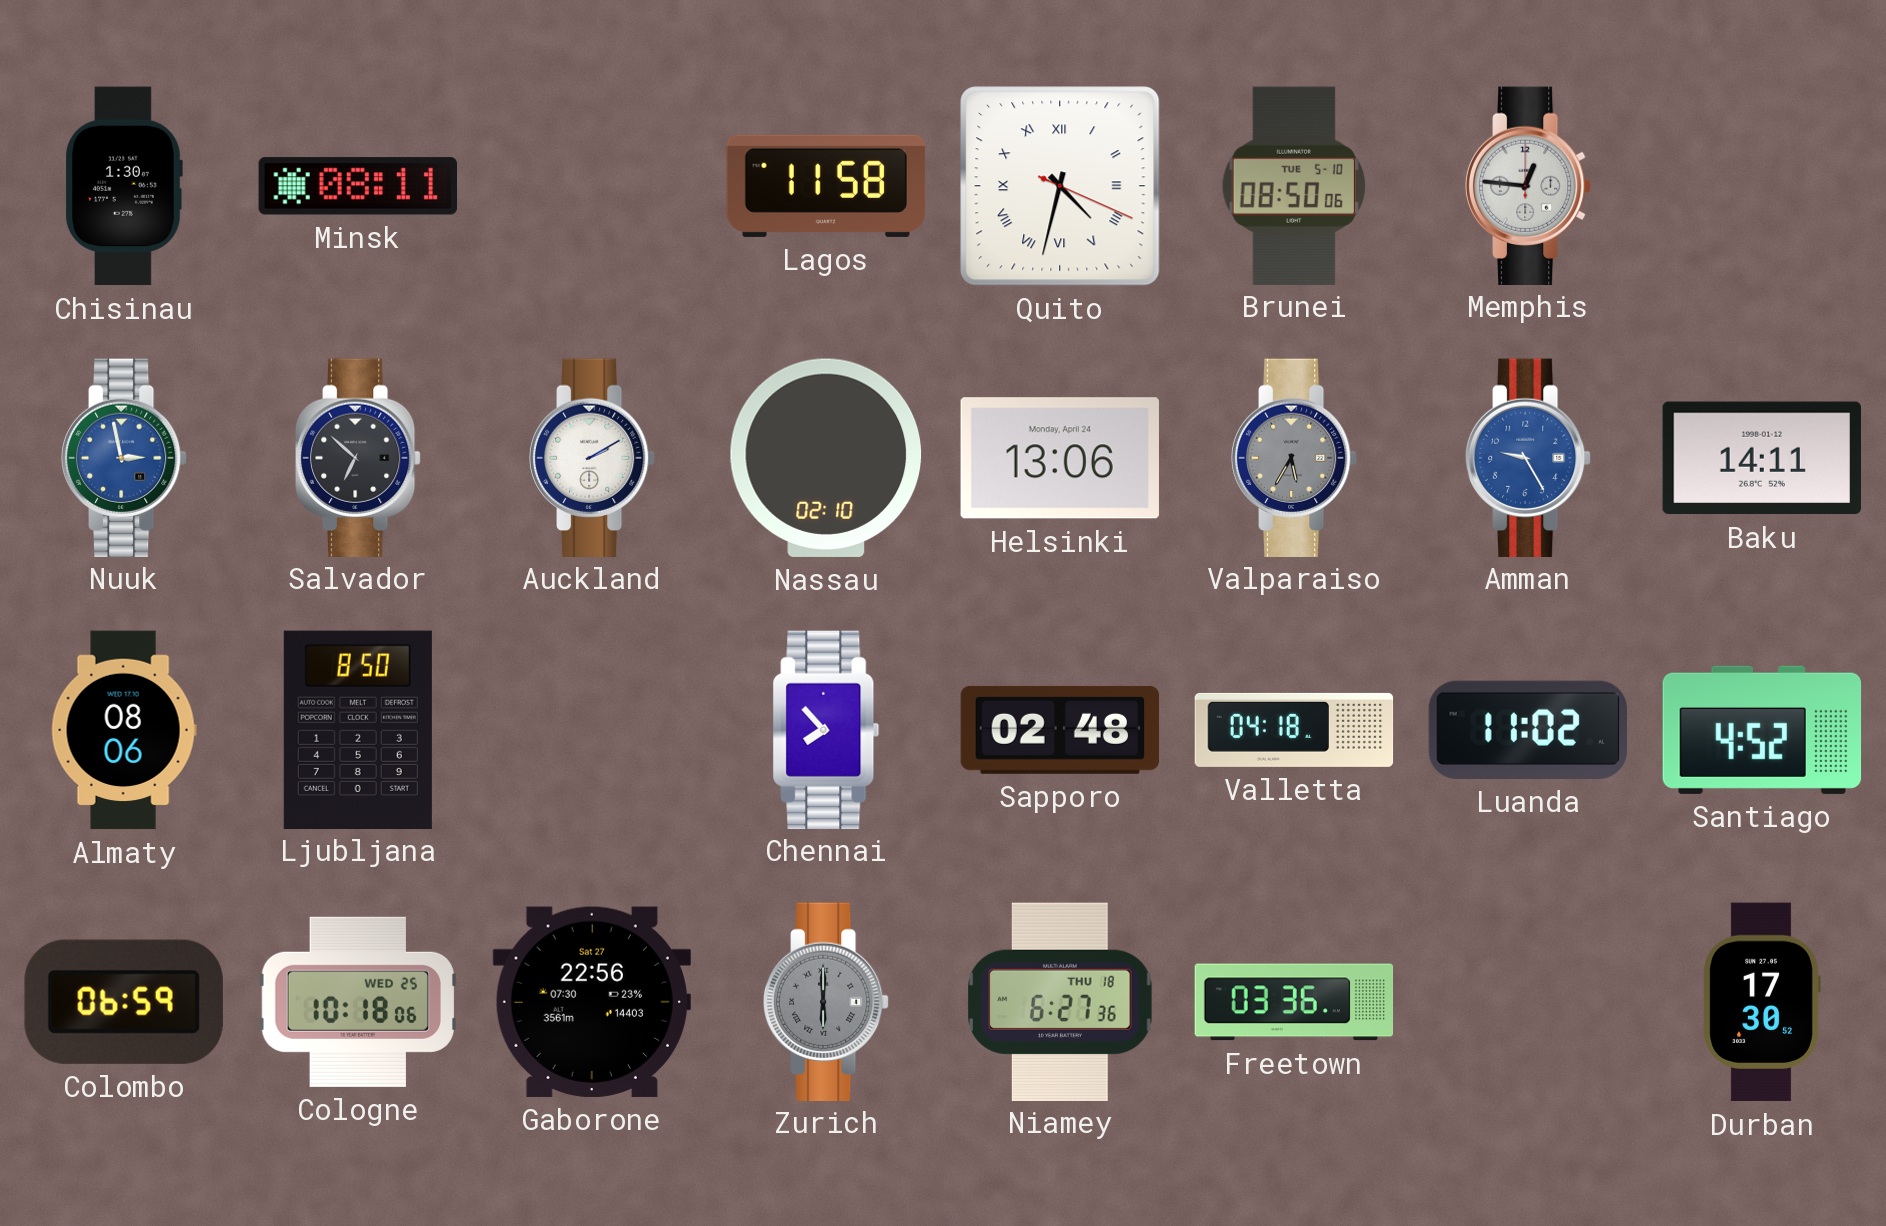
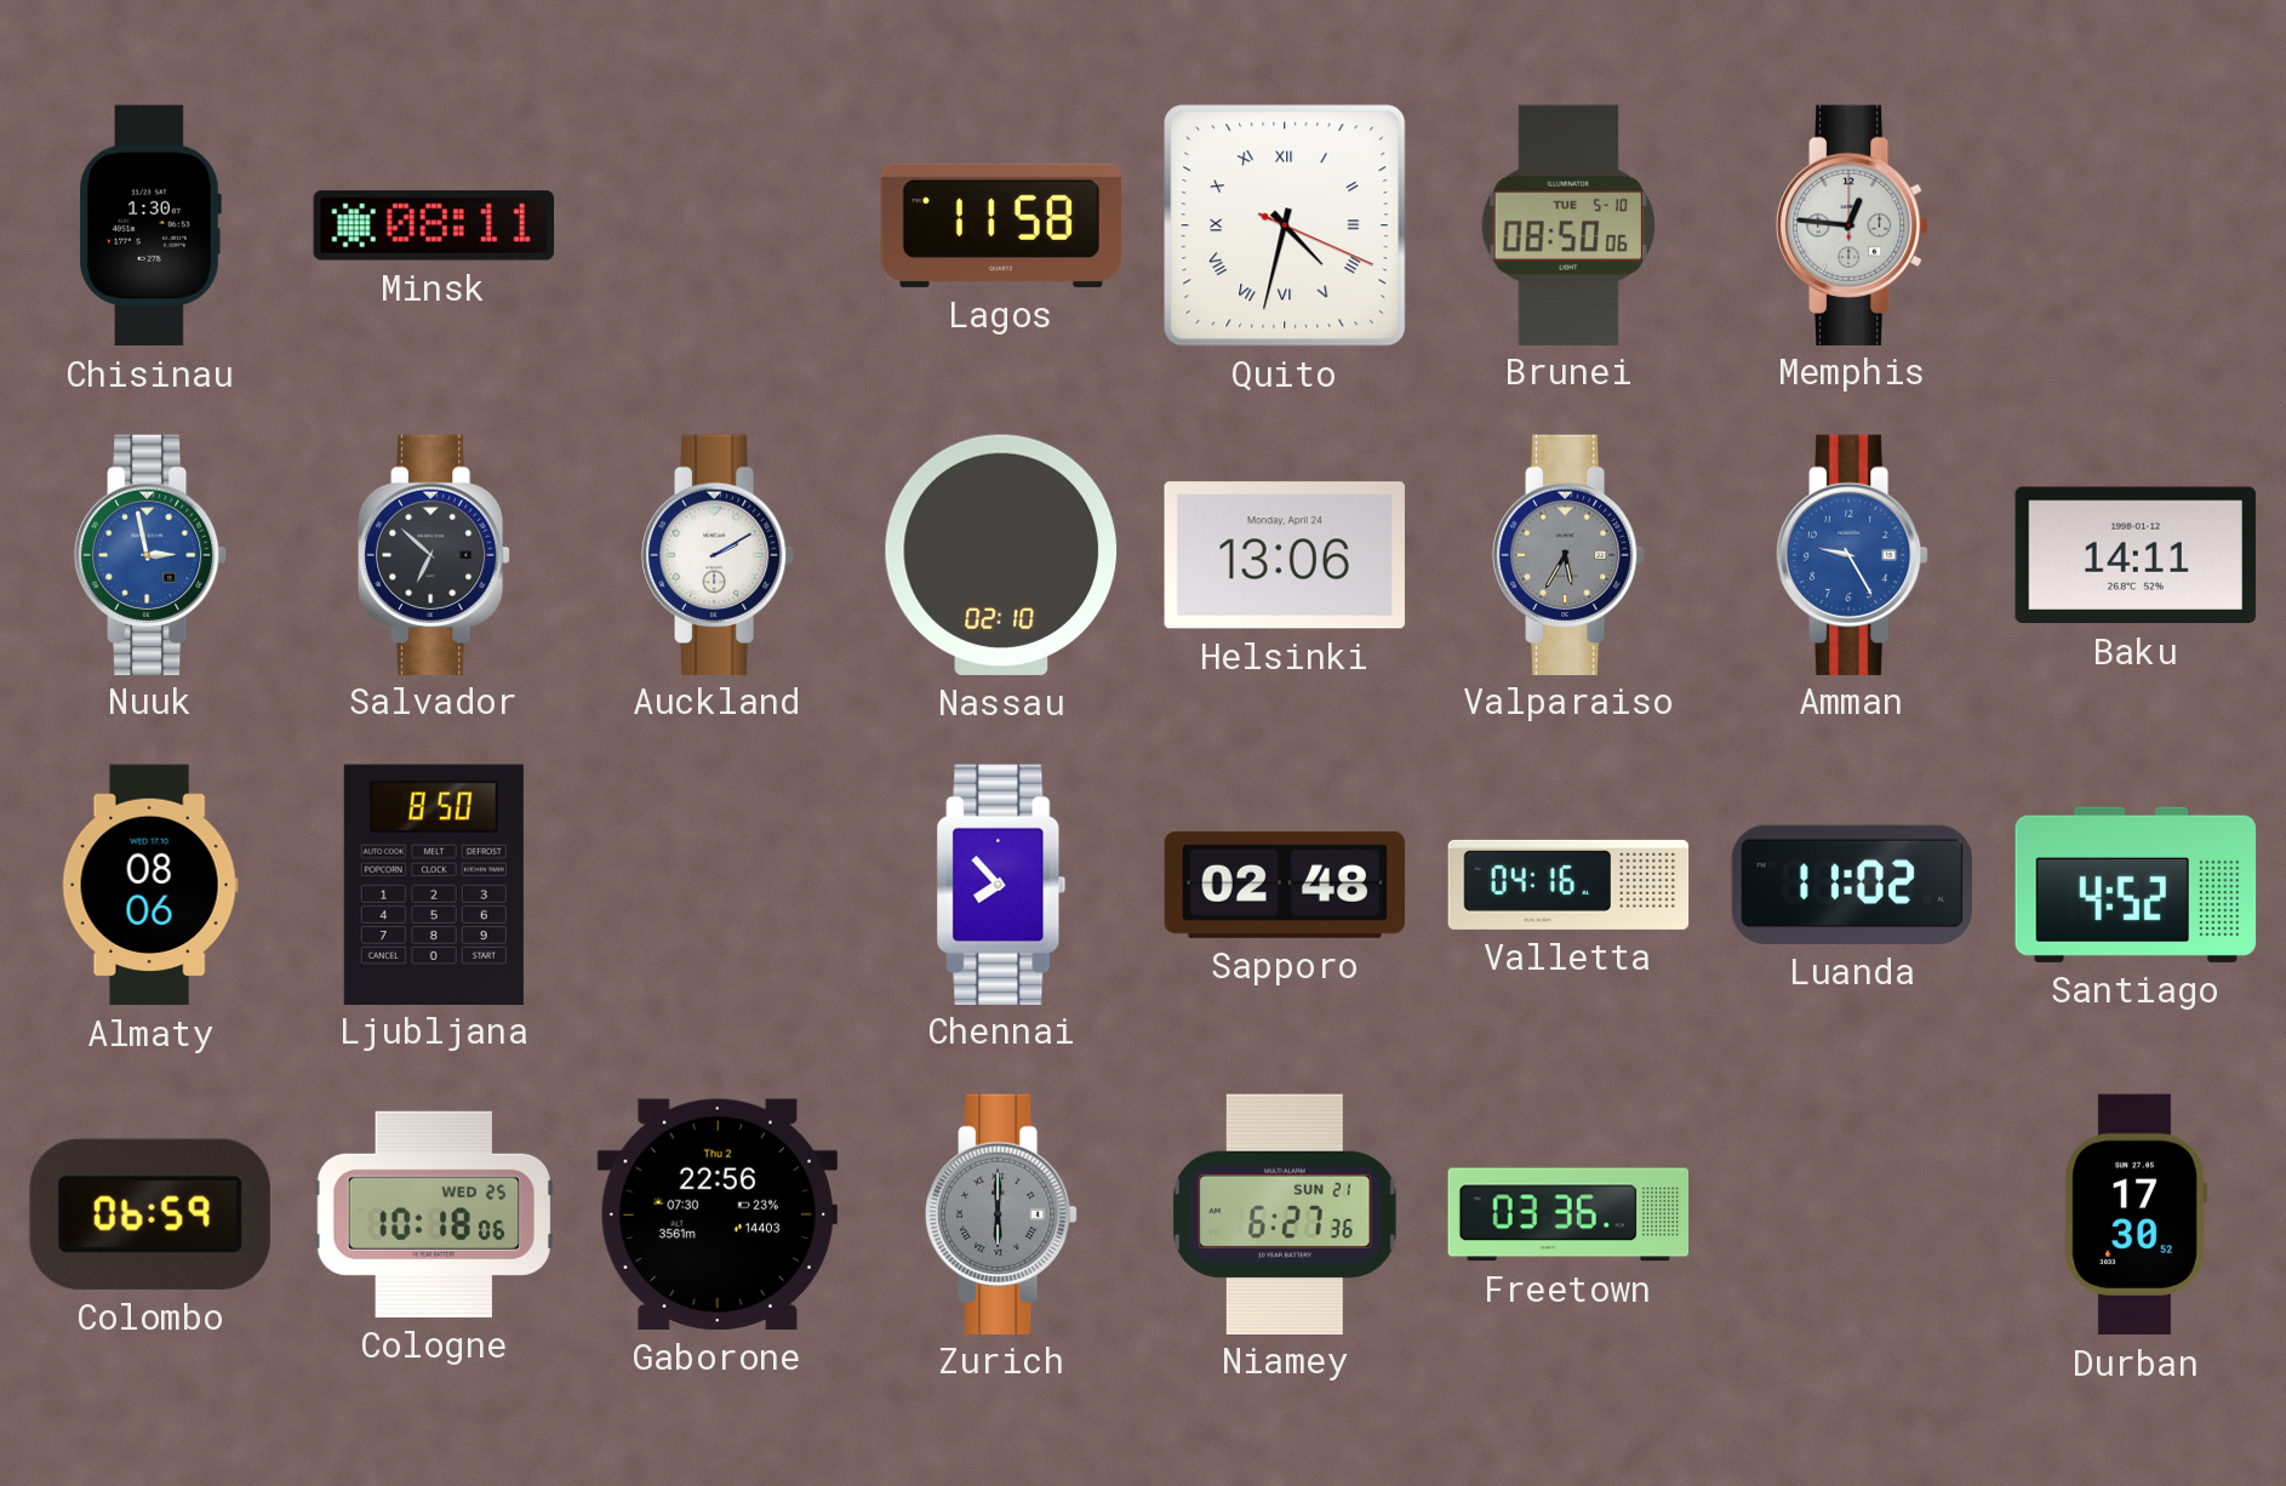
Valletta: 04:18 -> 04:16
Gaborone date: Sat 27 -> Thu 2
Niamey date: THU 18 -> SUN 21
